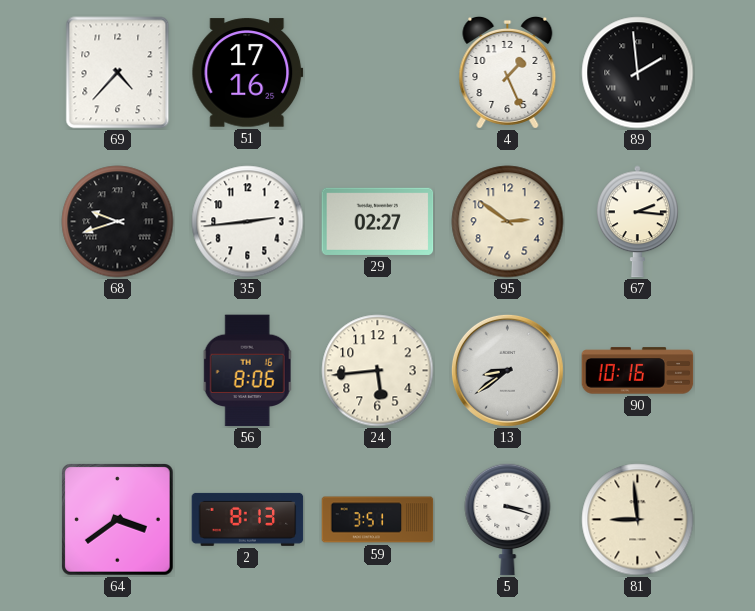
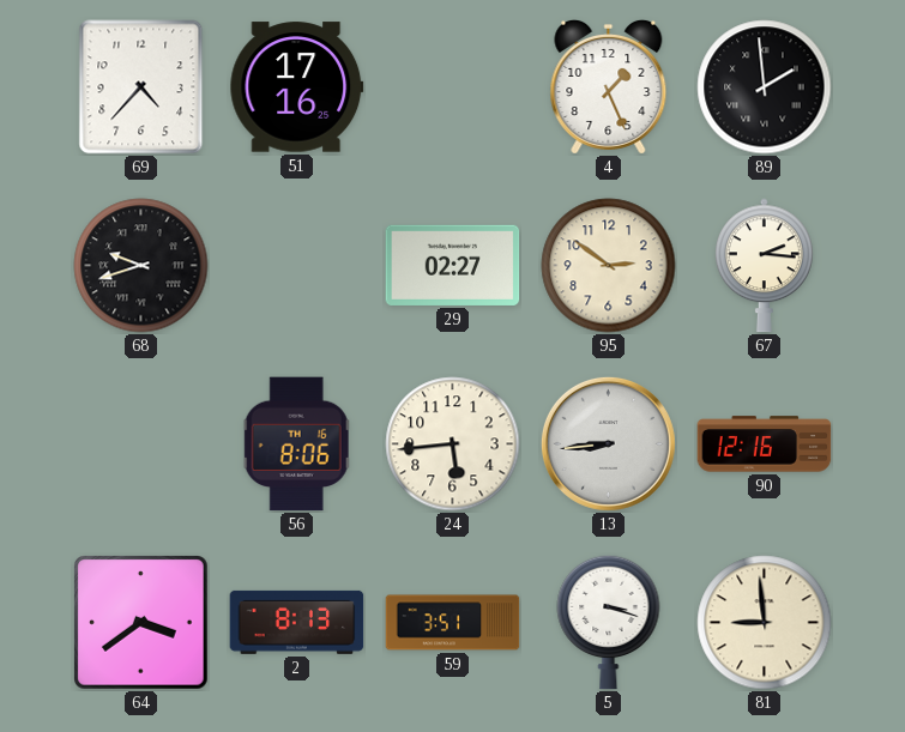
35: 2:44 -> none
13: 8:39 -> 8:44
90: 10:16 -> 12:16
